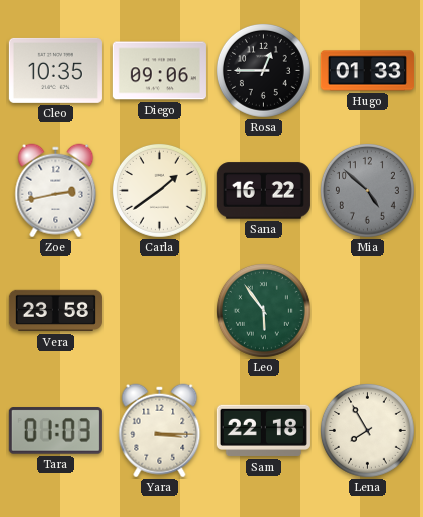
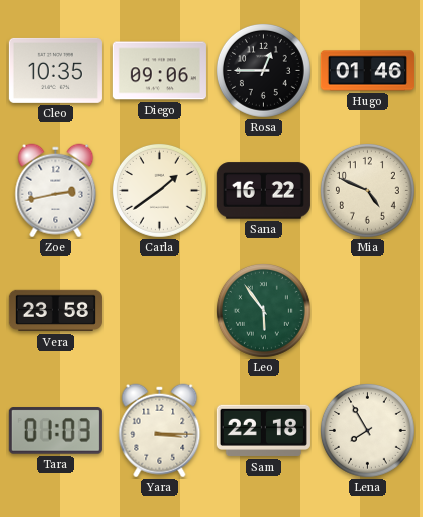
Hugo: 01:33 -> 01:46
Mia: 4:52 -> 4:49
Mia dial: grey -> cream
